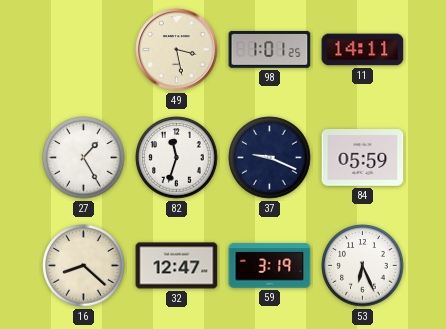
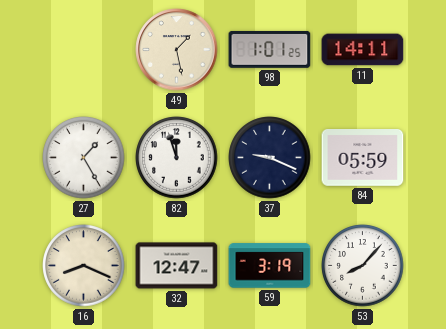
49: 3:28 -> 1:28
82: 11:33 -> 11:57
16: 8:22 -> 8:19
53: 6:26 -> 8:07
